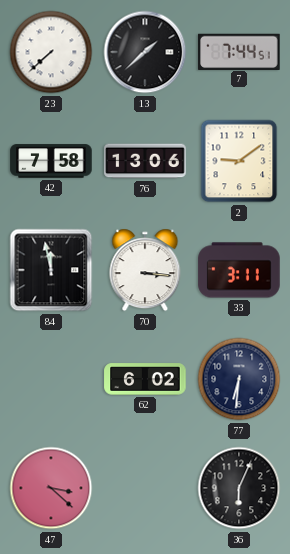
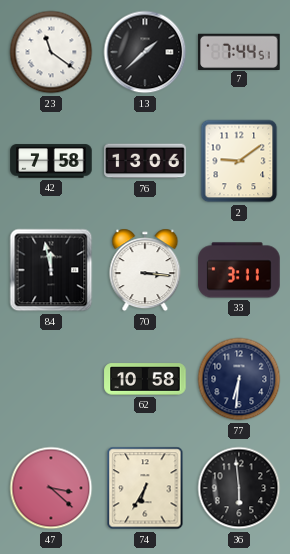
23: 7:38 -> 11:21
62: 6:02 -> 10:58
74: none -> 6:35
36: 6:04 -> 5:59
